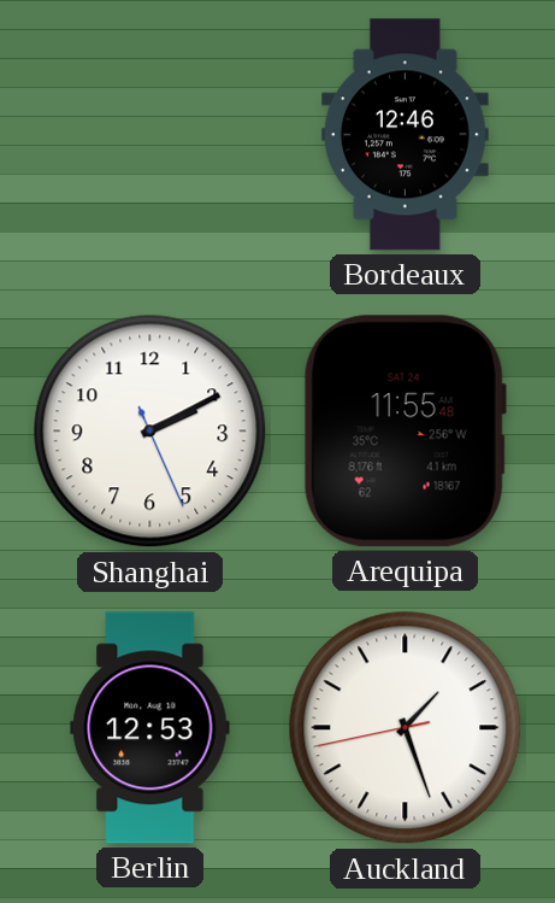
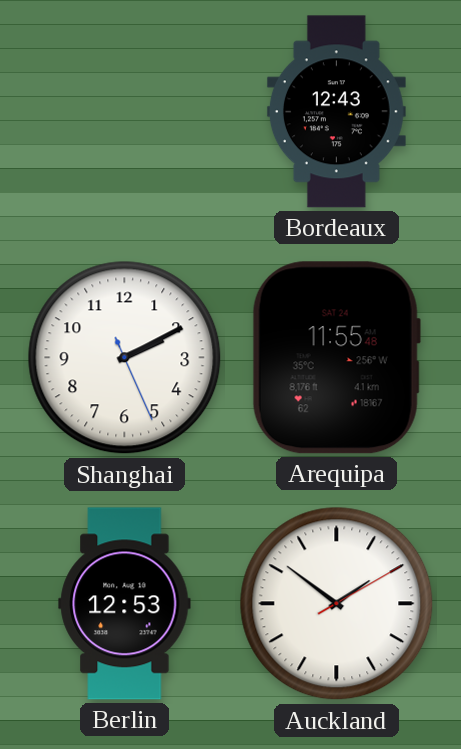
Bordeaux: 12:46 -> 12:43
Auckland: 1:26 -> 1:51
